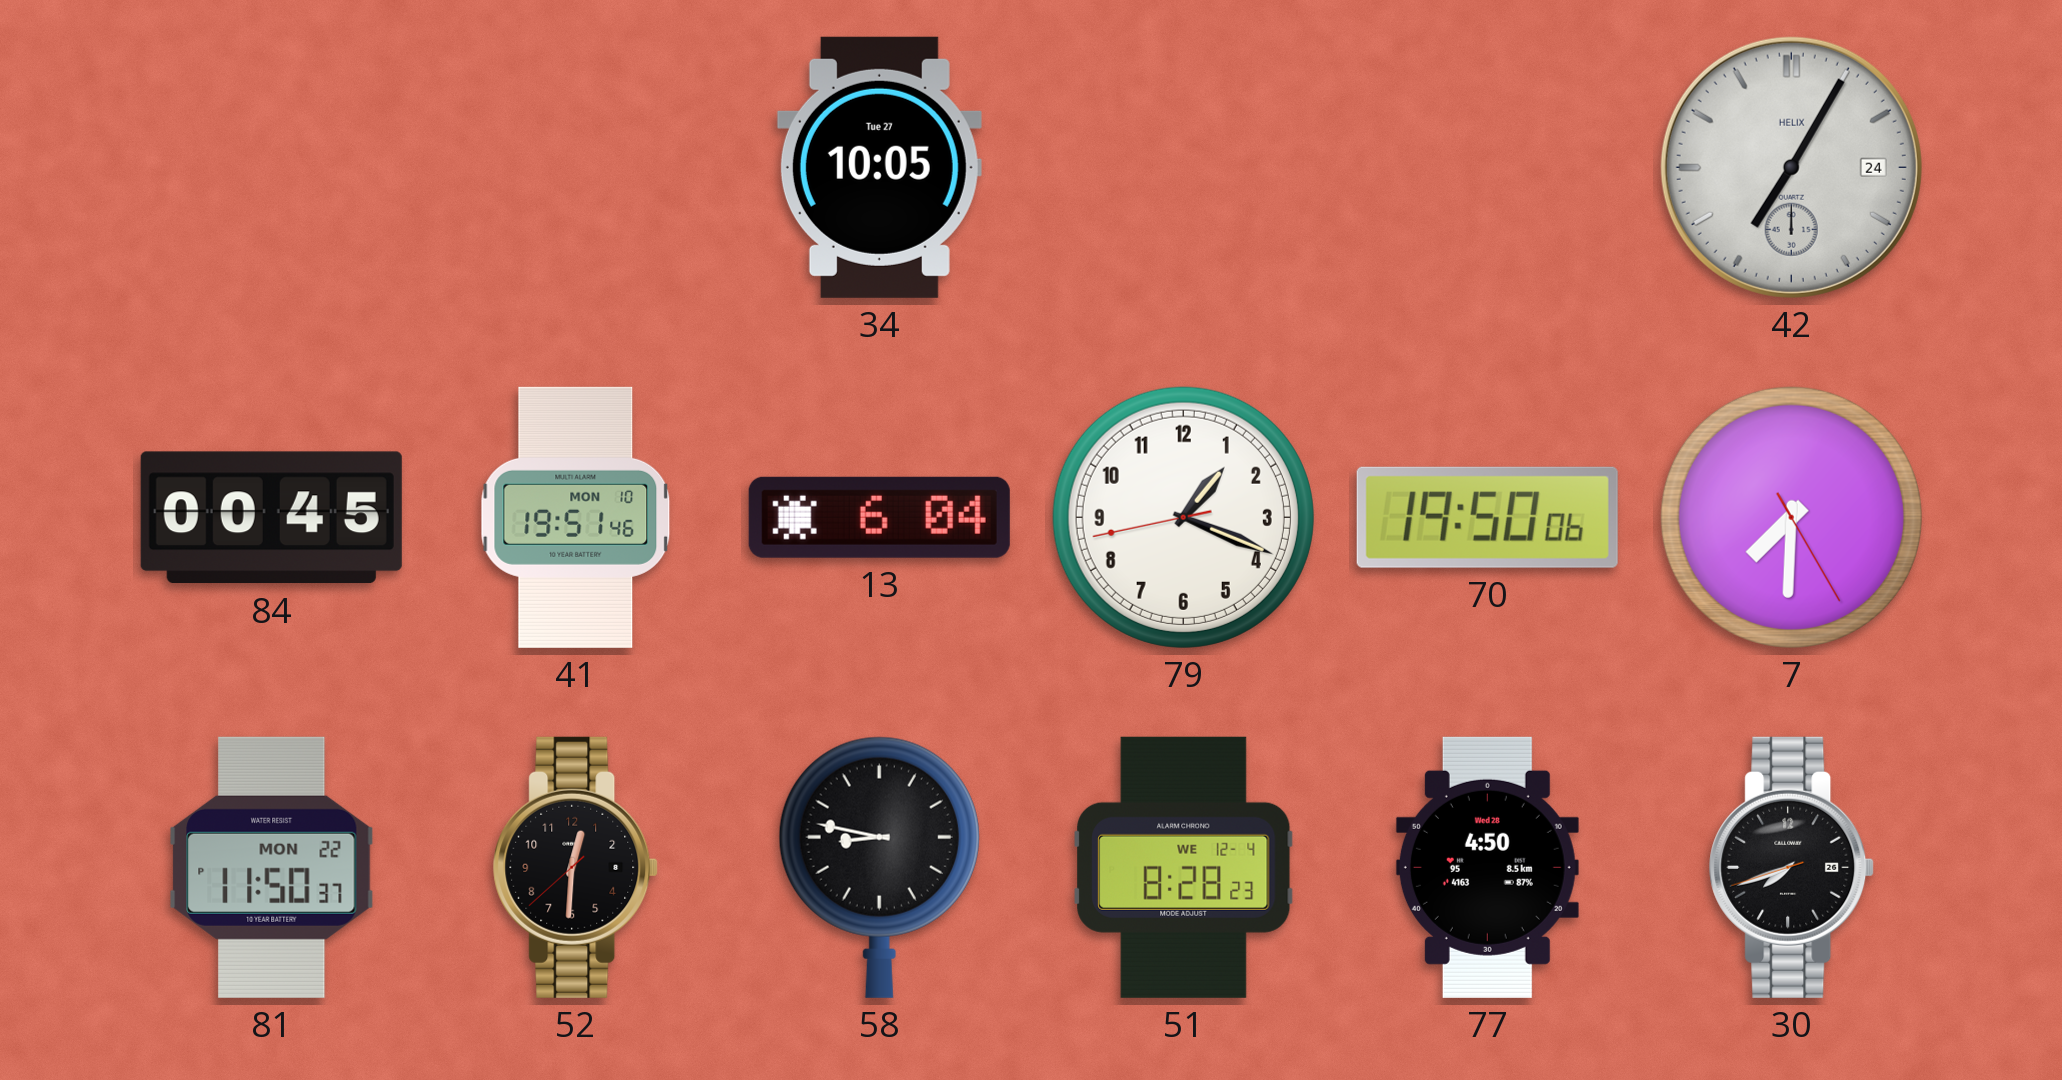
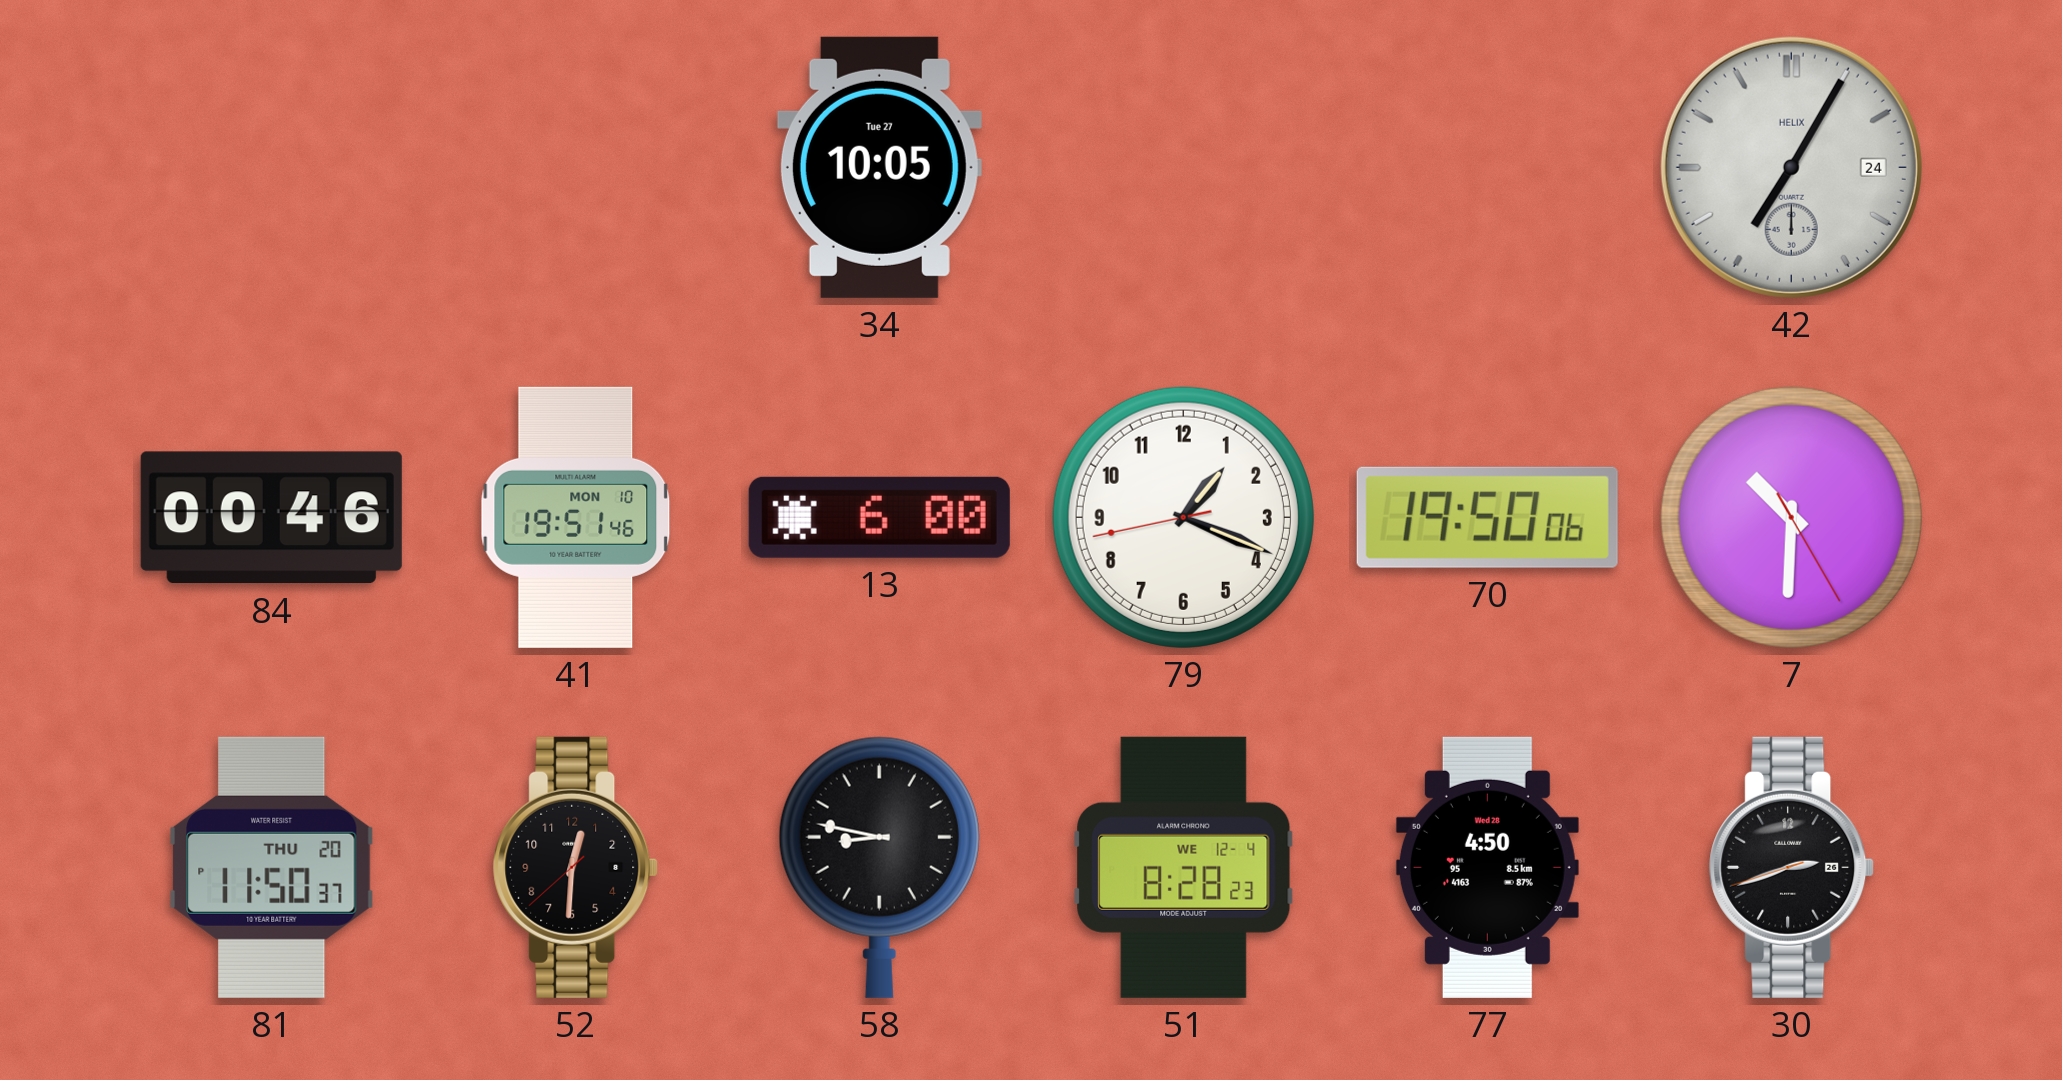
84: 00:45 -> 00:46
13: 6:04 -> 6:00
7: 7:30 -> 10:30
81 date: MON 22 -> THU 20
30: 7:41 -> 2:41
